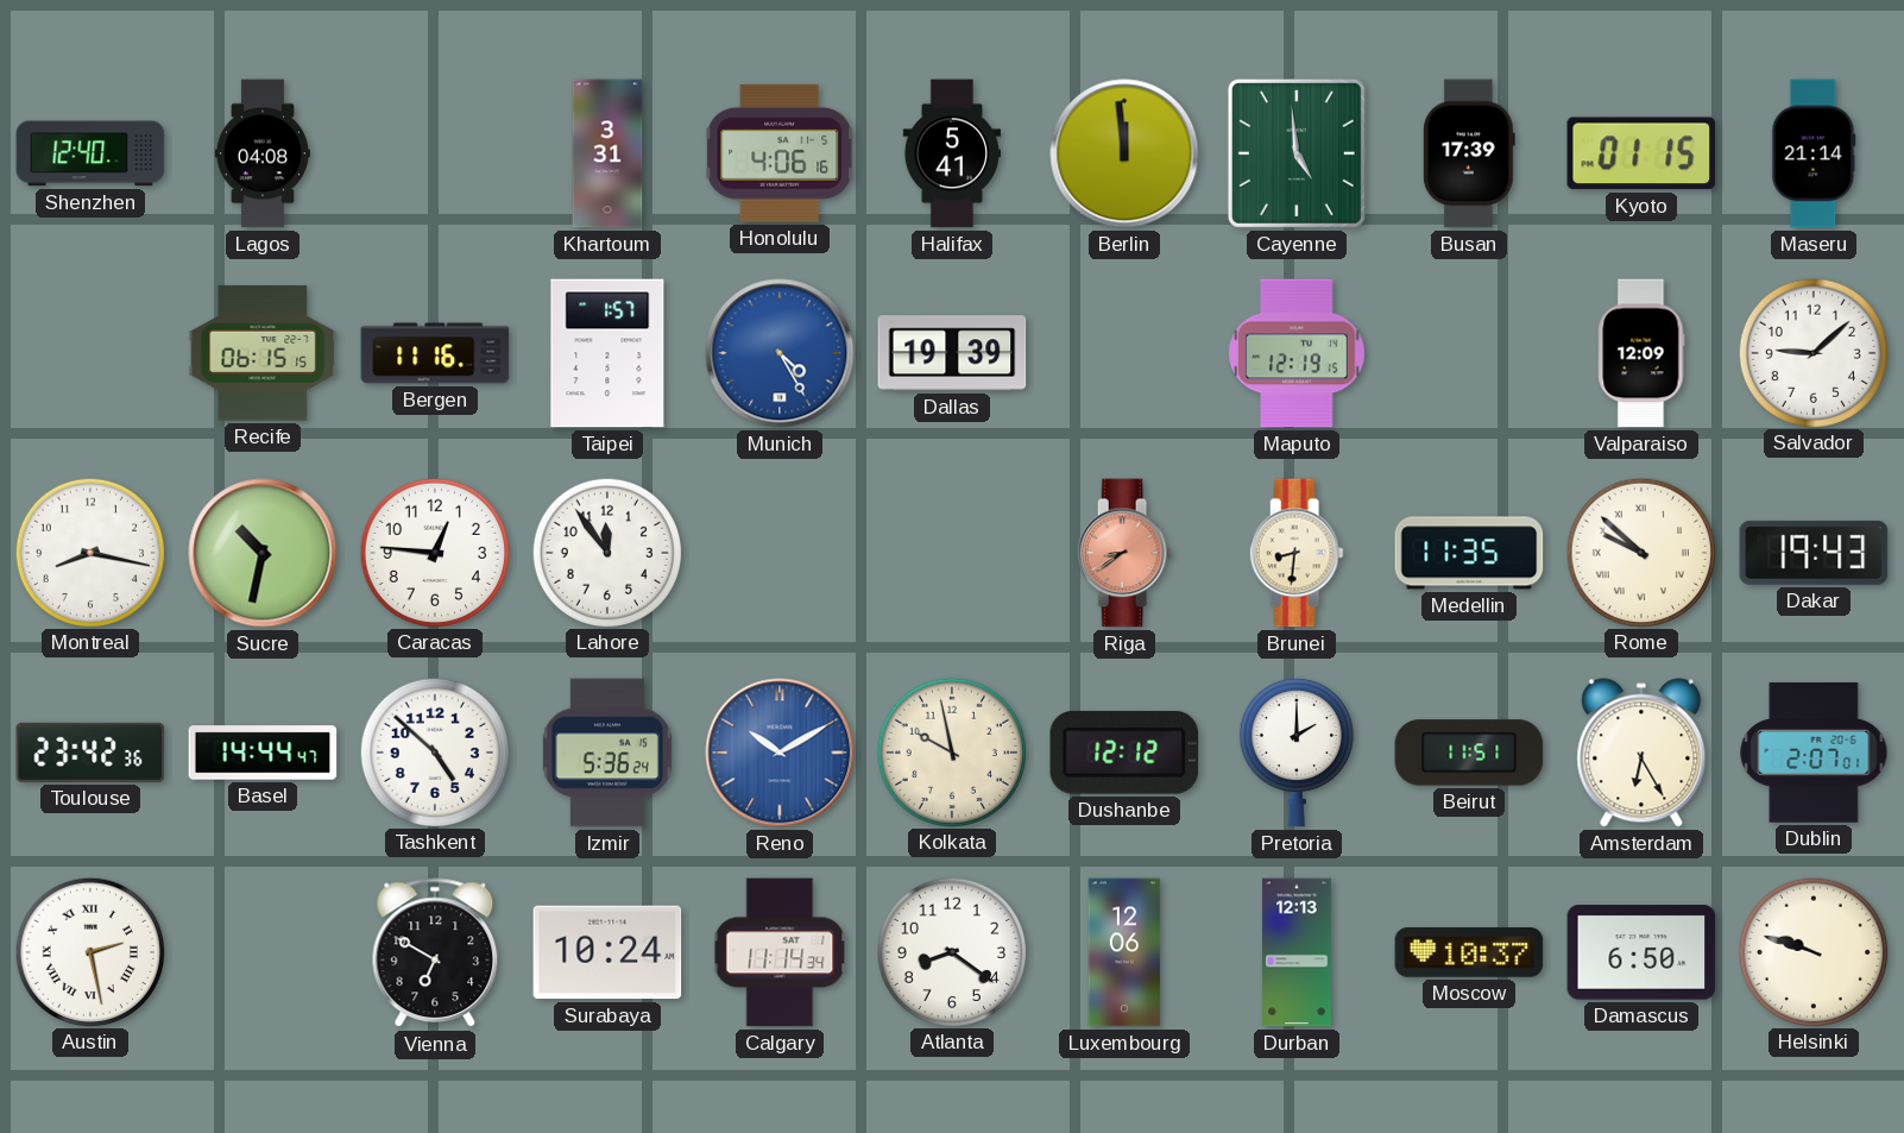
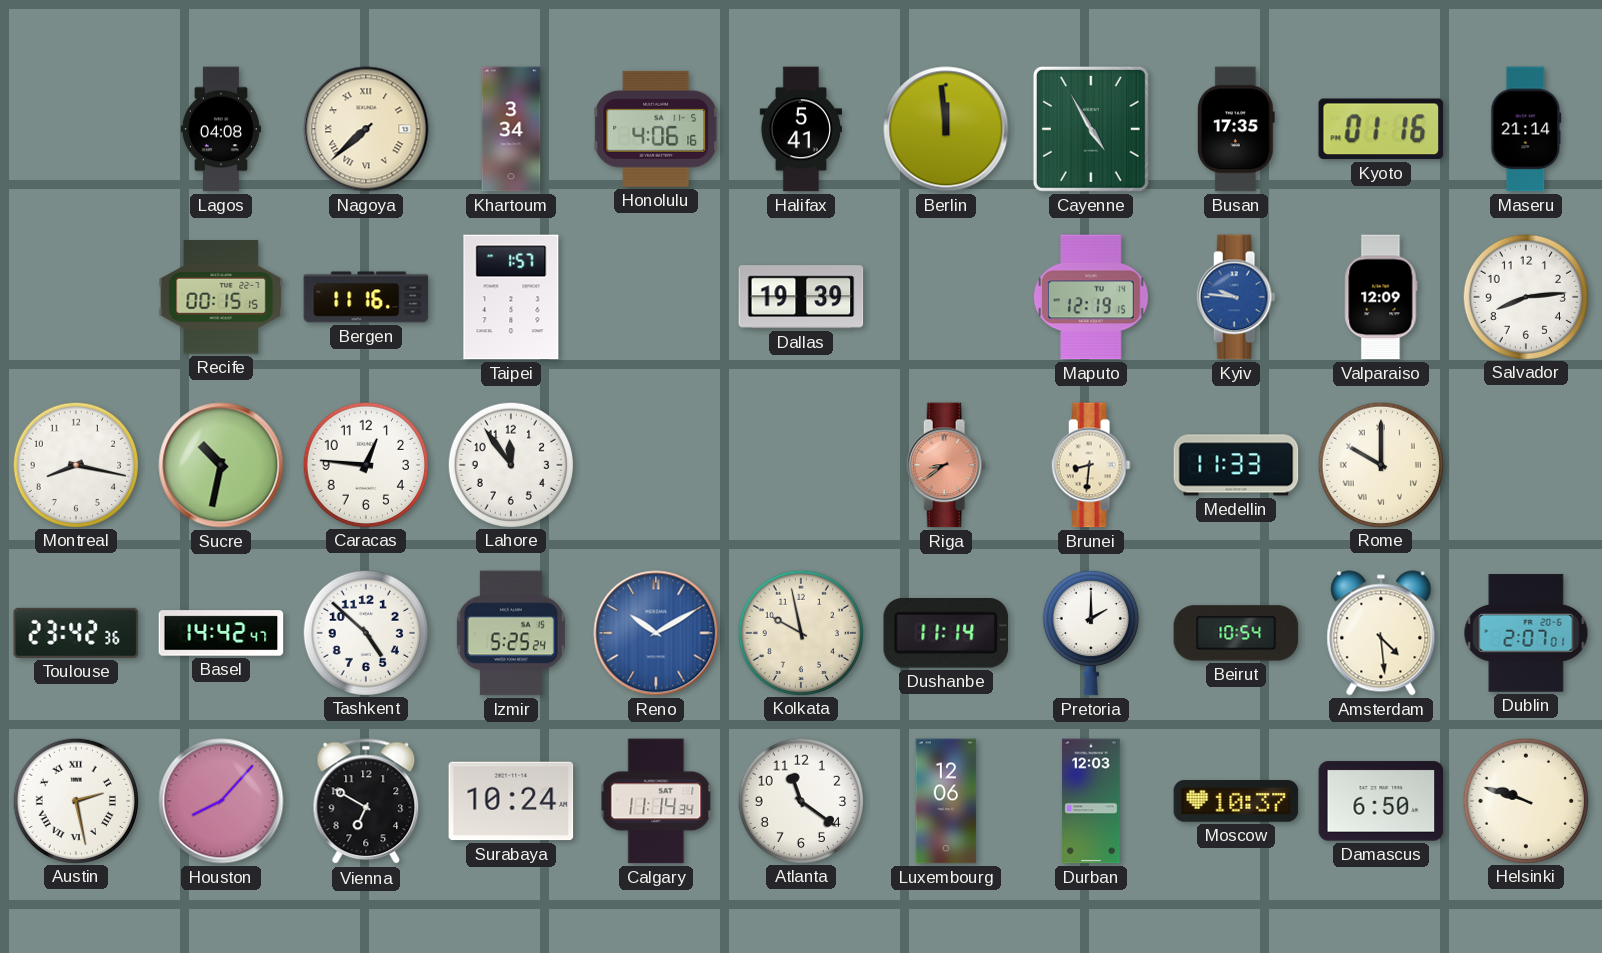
Shenzhen: 12:40 -> none
Nagoya: none -> 7:38
Khartoum: 3:31 -> 3:34
Cayenne: 4:59 -> 4:55
Busan: 17:39 -> 17:35
Kyoto: 01:15 -> 01:16
Recife: 06:15 -> 00:15
Munich: 4:25 -> none
Kyiv: none -> 9:46
Salvador: 9:08 -> 8:14
Medellin: 11:35 -> 11:33
Rome: 9:52 -> 10:00
Dakar: 19:43 -> none
Basel: 14:44 -> 14:42
Izmir: 5:36 -> 5:25
Dushanbe: 12:12 -> 11:14
Beirut: 11:51 -> 10:54
Amsterdam: 6:25 -> 4:29
Houston: none -> 8:07
Atlanta: 8:21 -> 11:21
Durban: 12:13 -> 12:03
